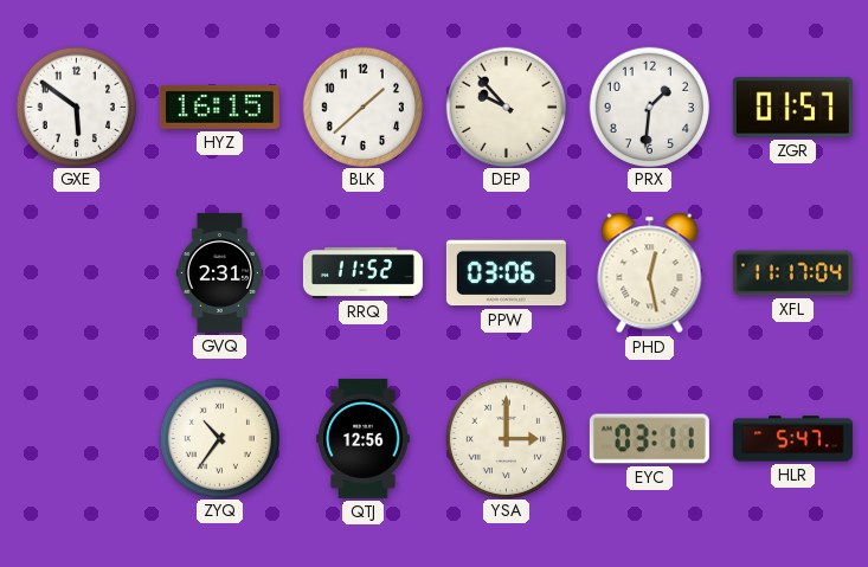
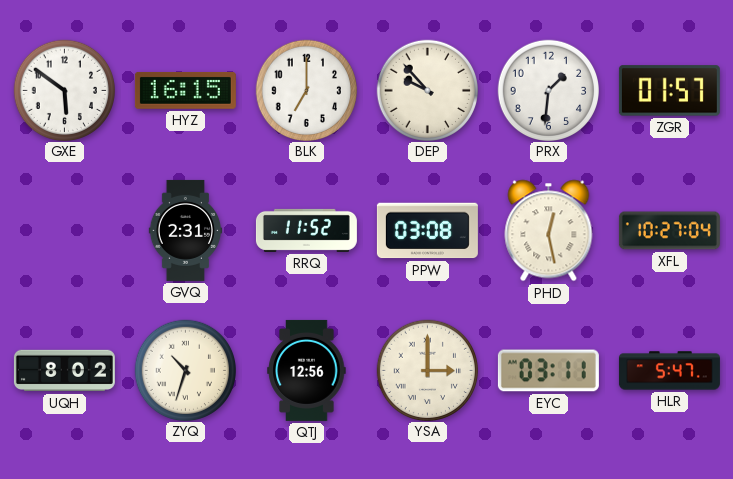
BLK: 1:38 -> 7:00
PPW: 03:06 -> 03:08
XFL: 11:17 -> 10:27
UQH: none -> 8:02
ZYQ: 10:36 -> 10:33
